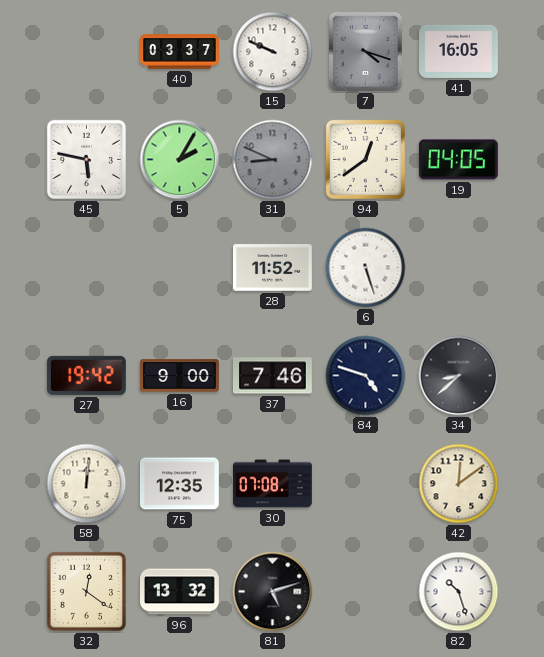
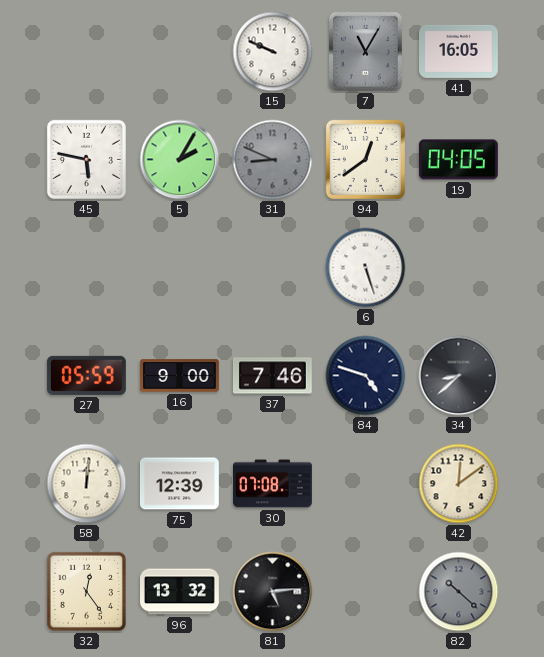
40: 03:37 -> none
7: 4:18 -> 11:05
28: 11:52 -> none
27: 19:42 -> 05:59
75: 12:35 -> 12:39
32: 12:21 -> 12:24
81: 5:12 -> 5:14
82: 10:27 -> 10:22
82 dial: white -> grey
